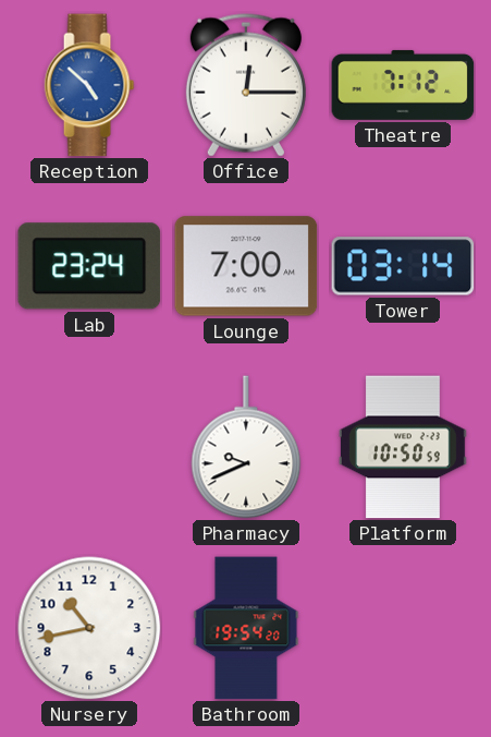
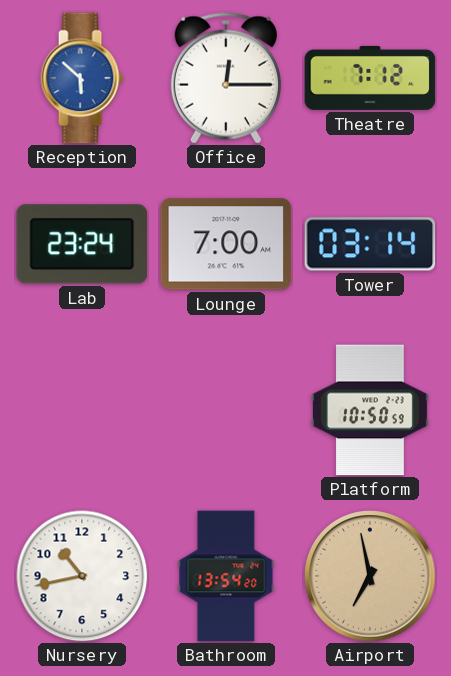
Reception: 4:52 -> 5:52
Pharmacy: 9:41 -> none
Bathroom: 19:54 -> 13:54
Airport: none -> 6:58
